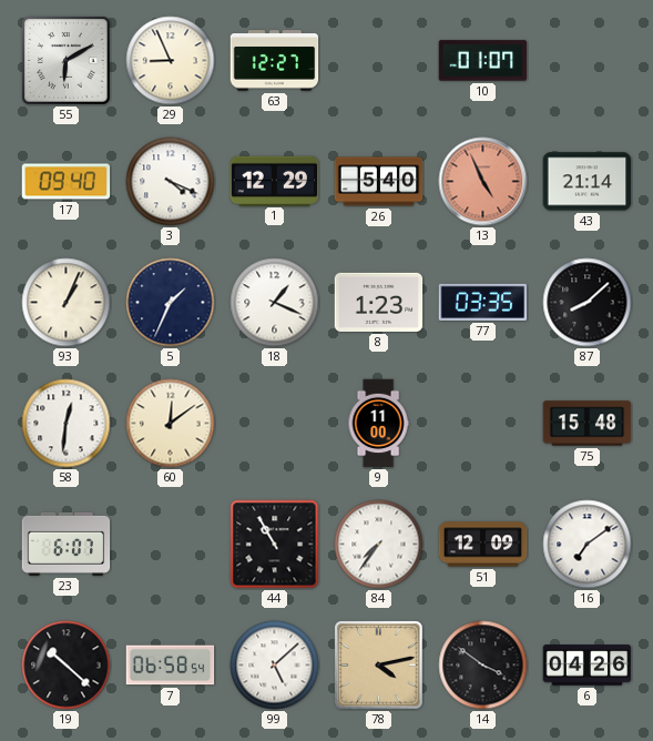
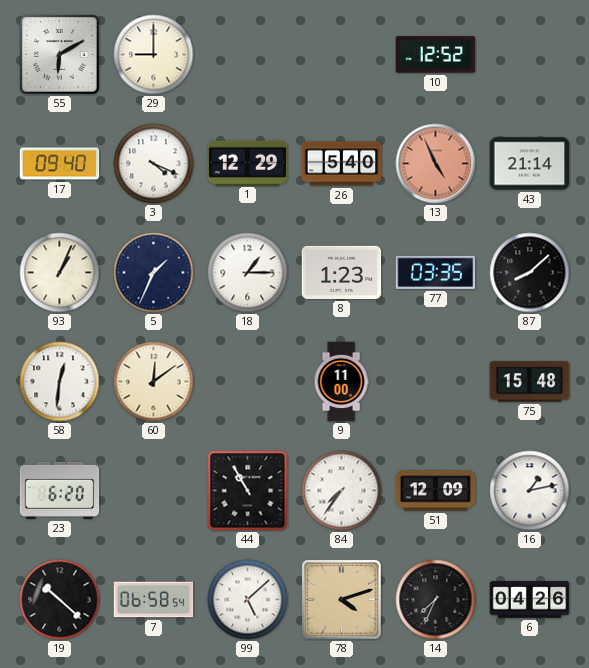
29: 8:56 -> 9:00
63: 12:27 -> none
10: 01:07 -> 12:52
18: 1:19 -> 1:15
23: 6:07 -> 6:20
16: 7:09 -> 1:13
78: 4:13 -> 4:12
14: 3:51 -> 7:34
